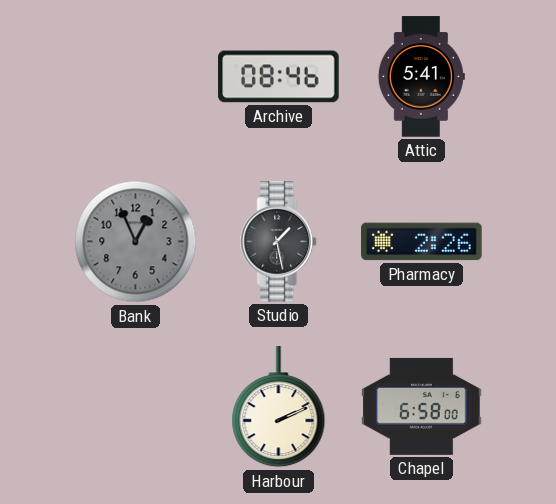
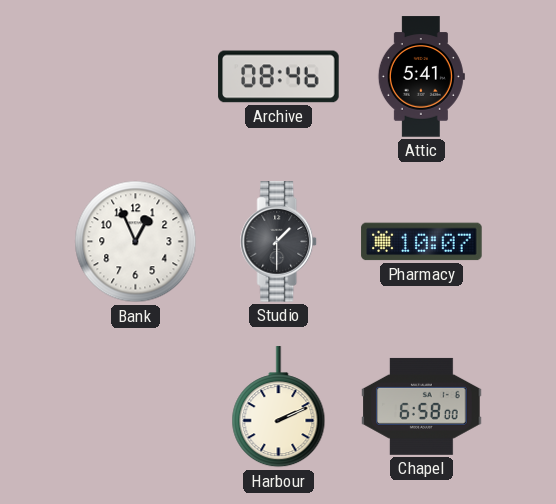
Bank dial: grey -> white
Studio: 1:28 -> 1:30
Pharmacy: 2:26 -> 10:07
